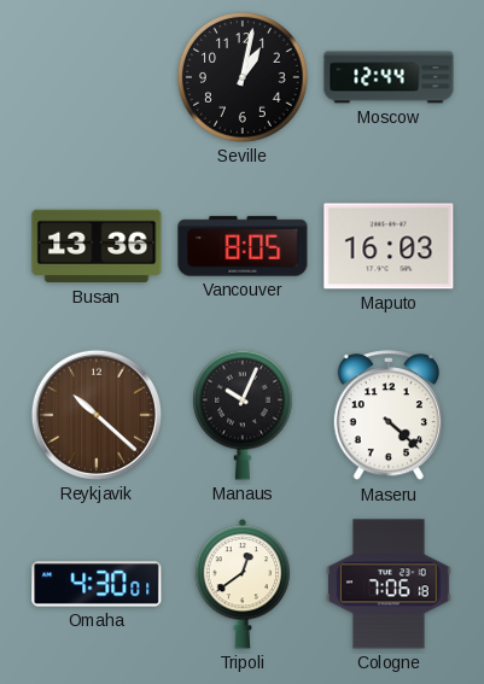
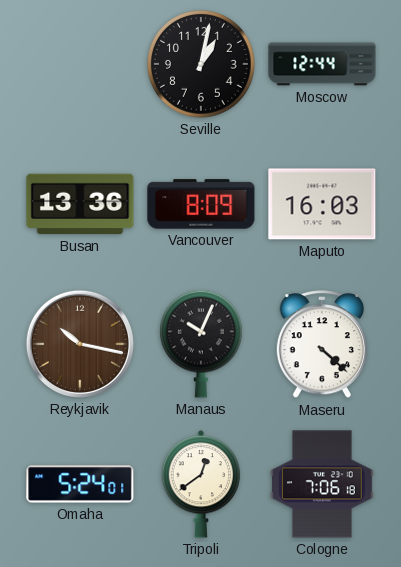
Vancouver: 8:05 -> 8:09
Reykjavik: 10:22 -> 10:17
Omaha: 4:30 -> 5:24
